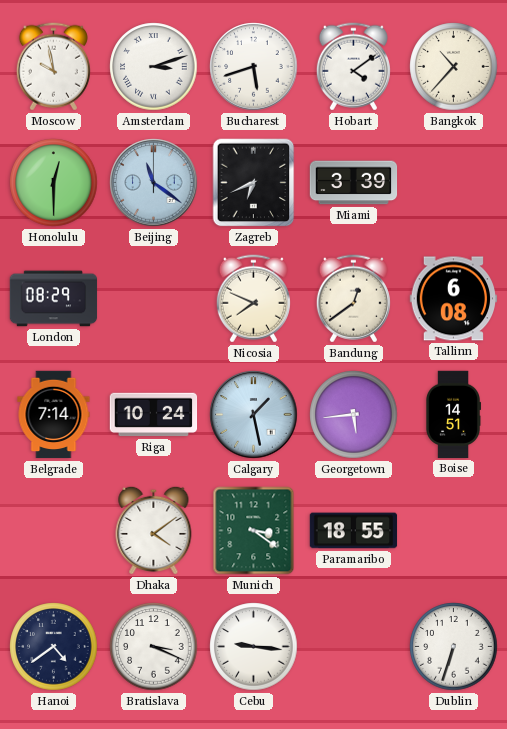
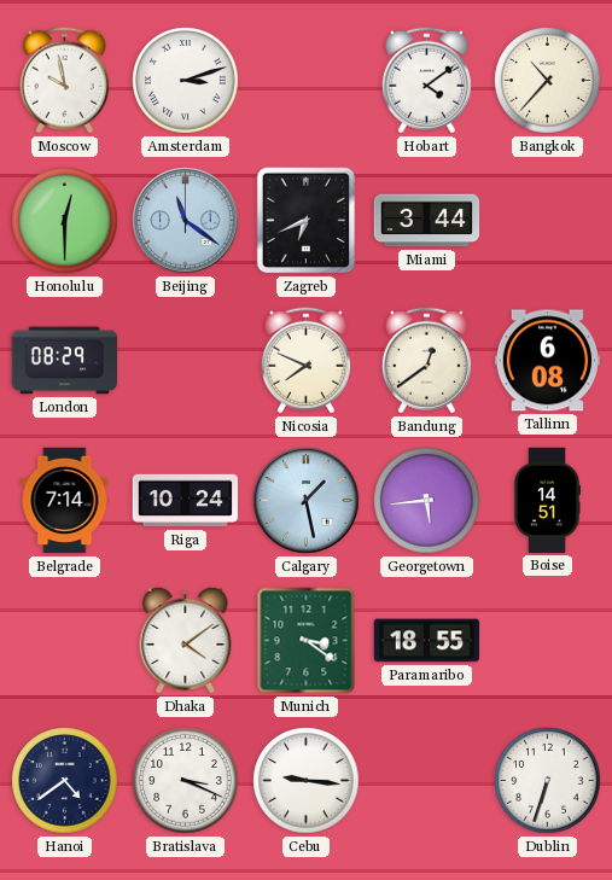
Bucharest: 5:42 -> none
Miami: 3:39 -> 3:44
